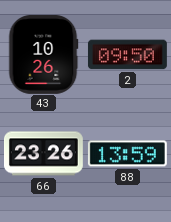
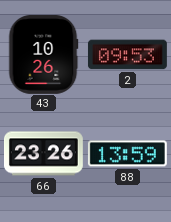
2: 09:50 -> 09:53
